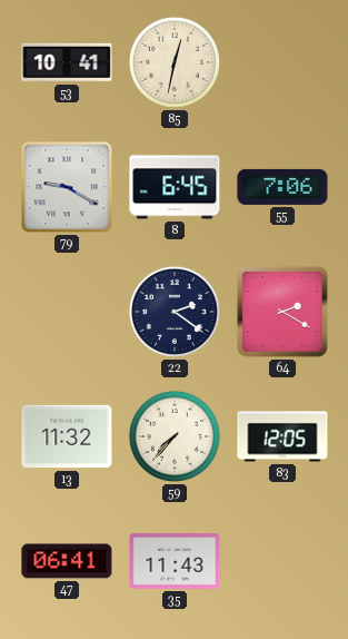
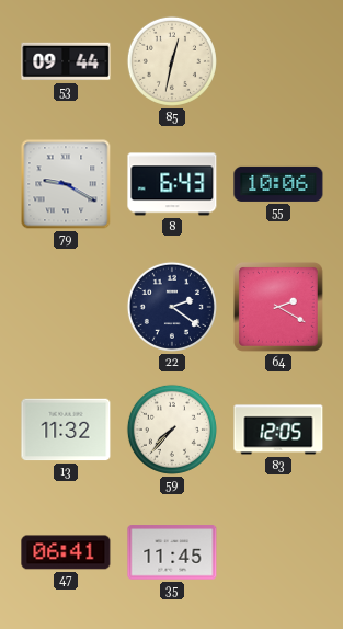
53: 10:41 -> 09:44
8: 6:45 -> 6:43
55: 7:06 -> 10:06
35: 11:43 -> 11:45
